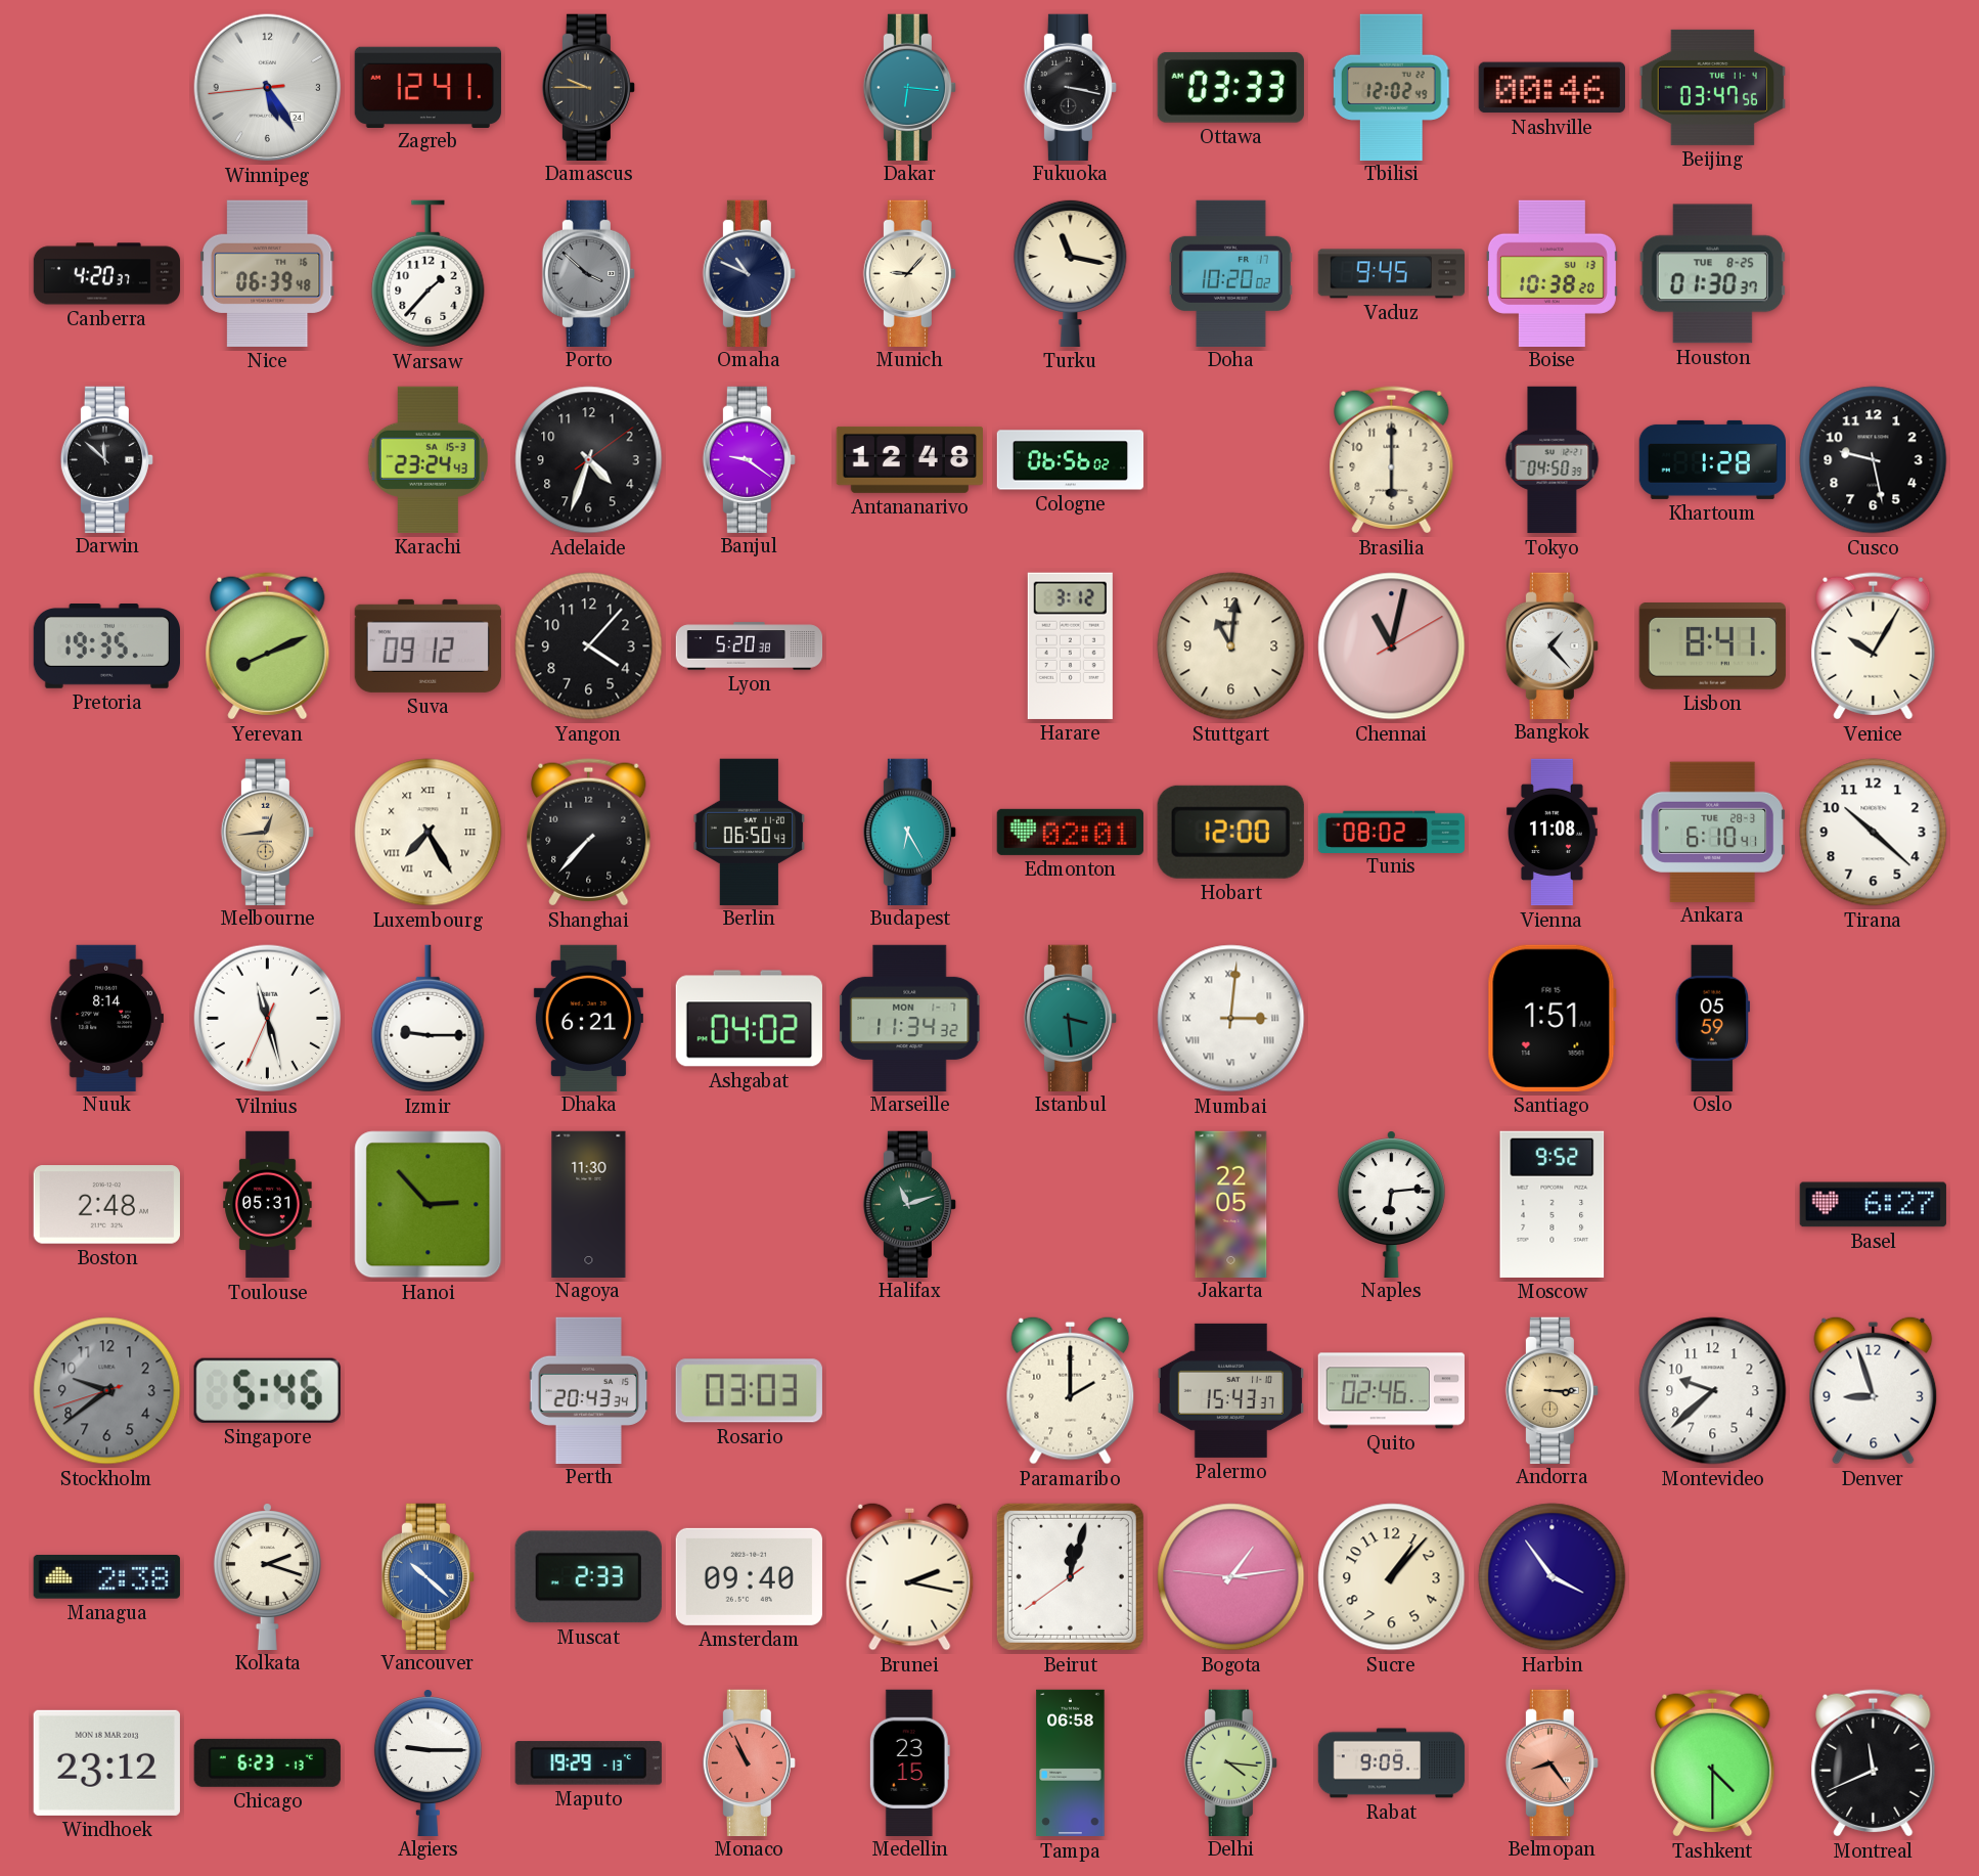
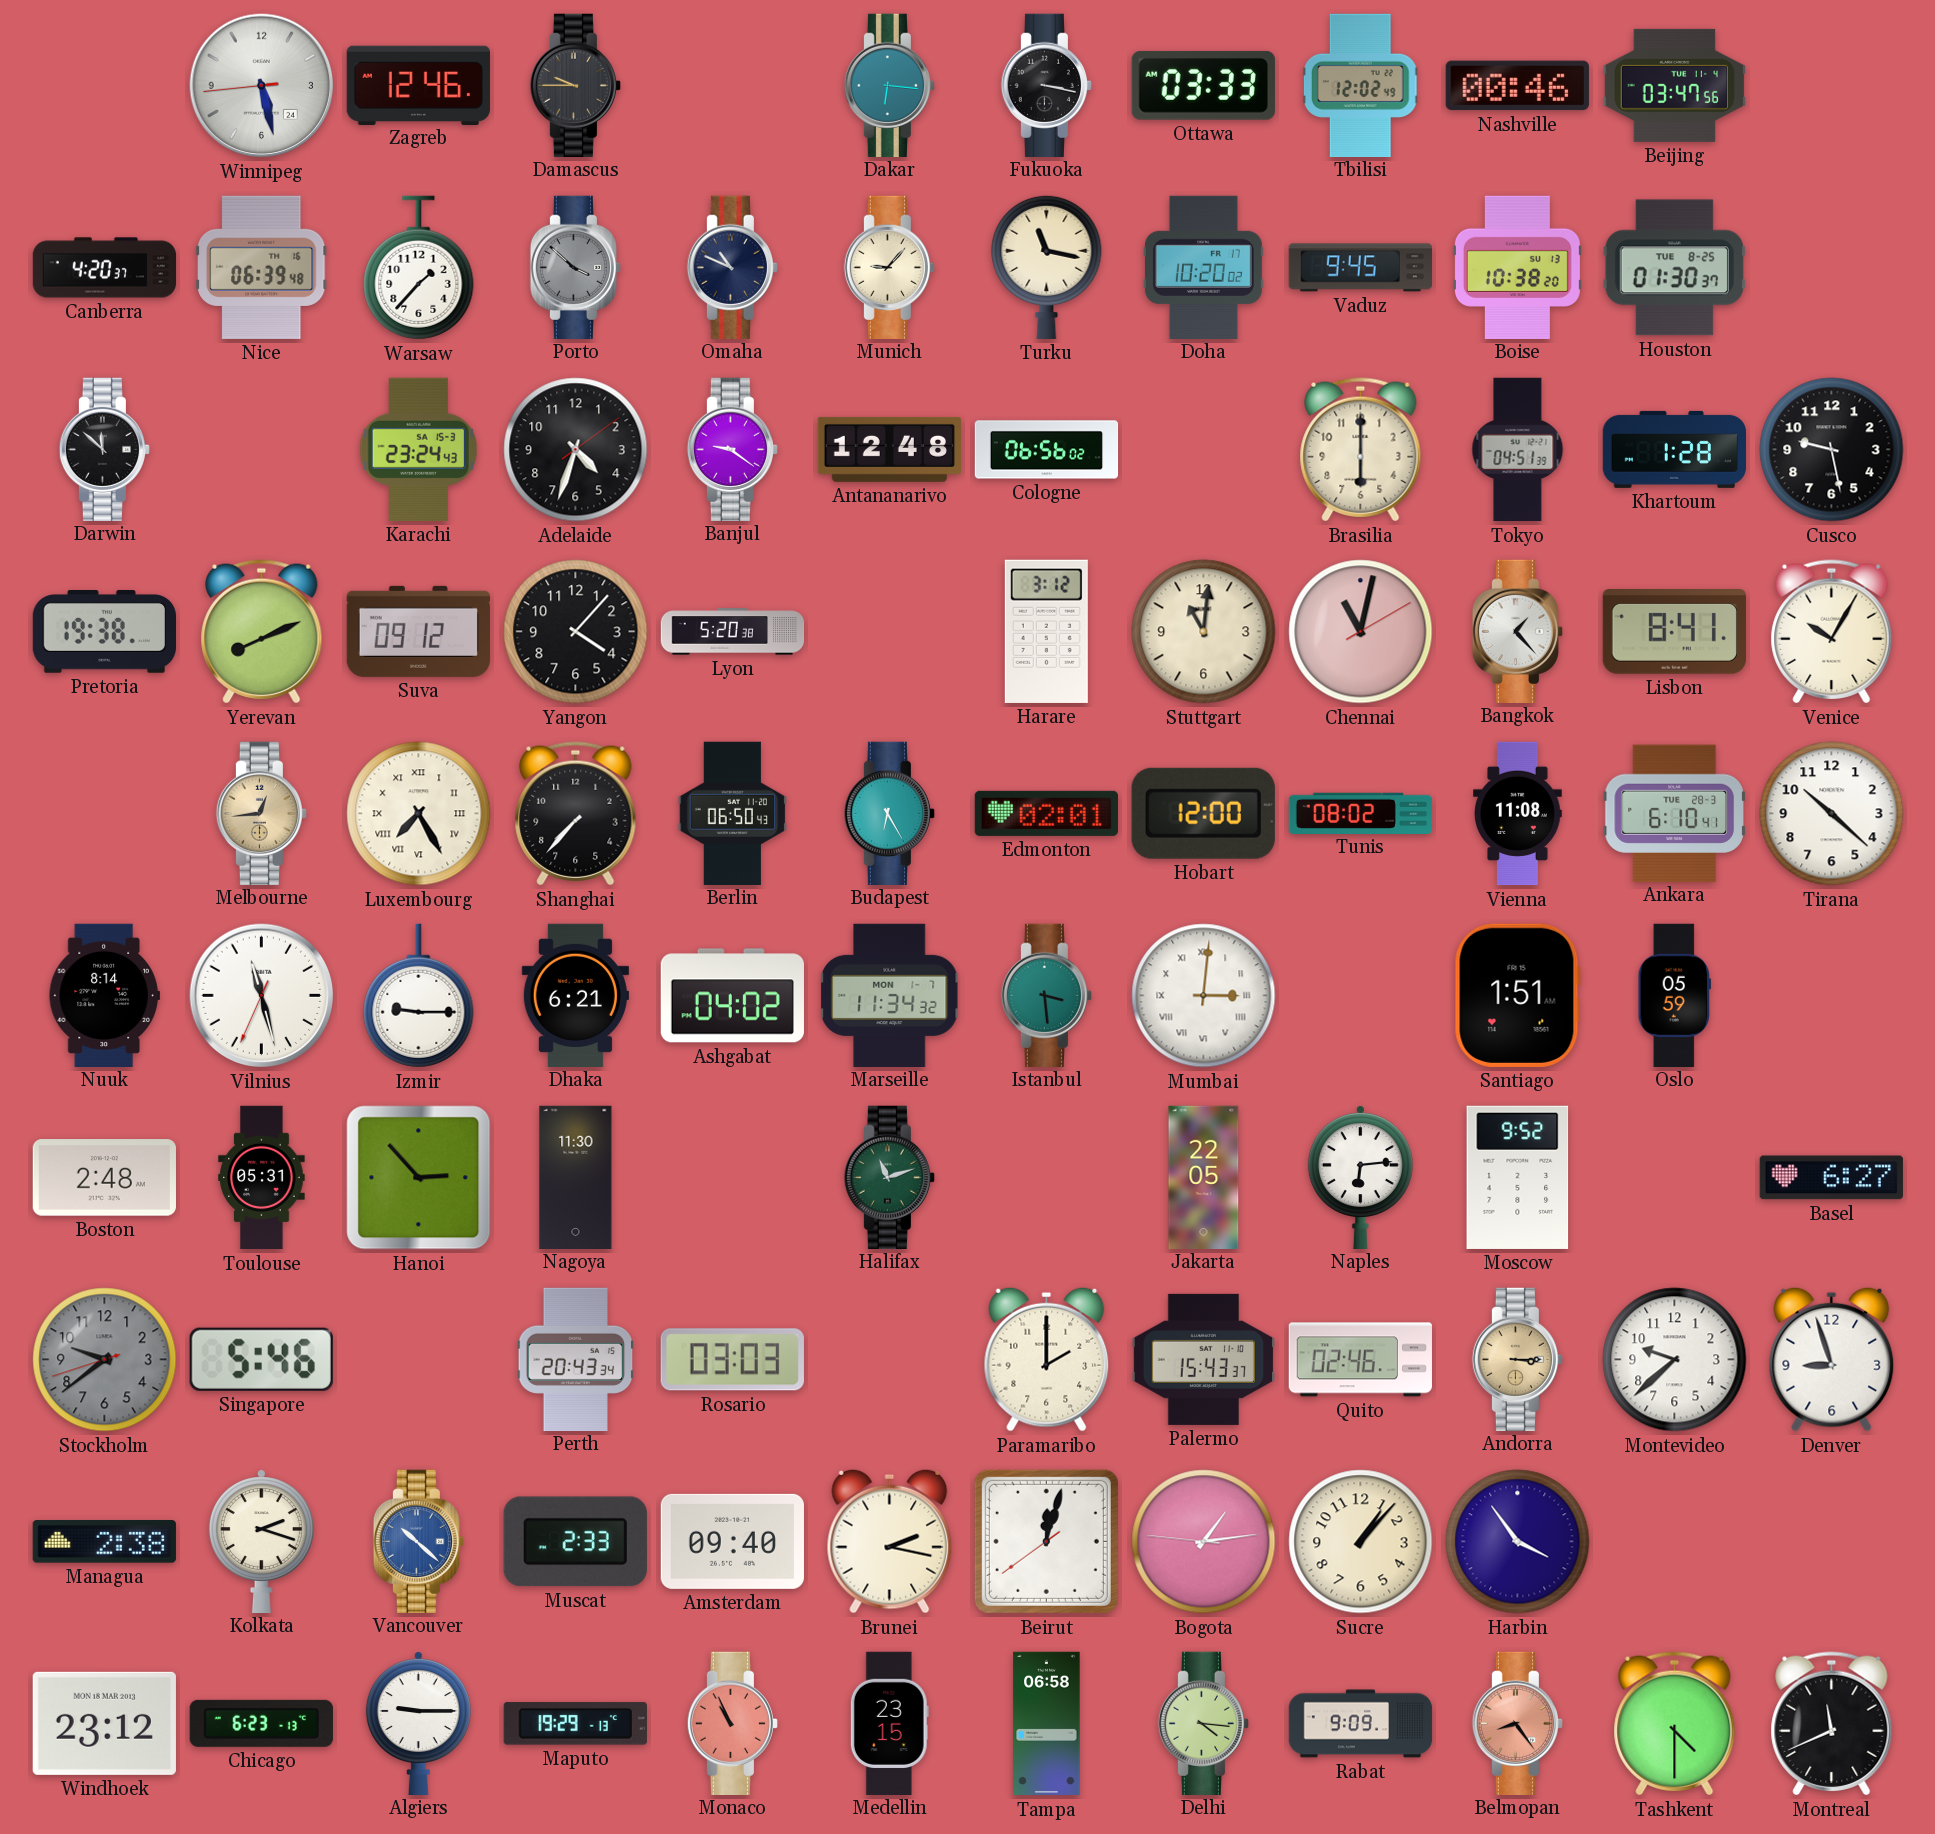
Winnipeg: 5:24 -> 5:27
Zagreb: 12:41 -> 12:46
Tokyo: 04:50 -> 04:51
Pretoria: 19:35 -> 19:38
